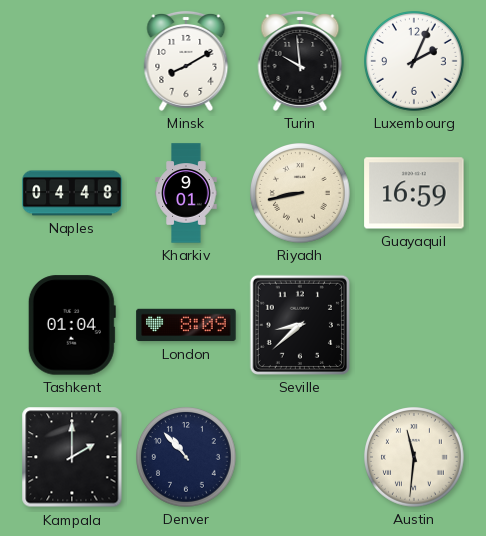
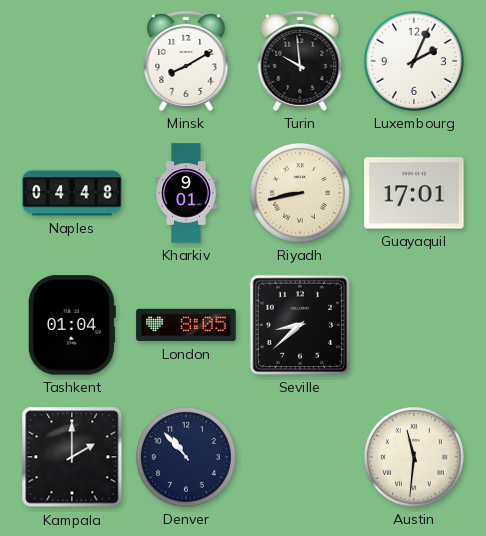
Guayaquil: 16:59 -> 17:01
London: 8:09 -> 8:05
